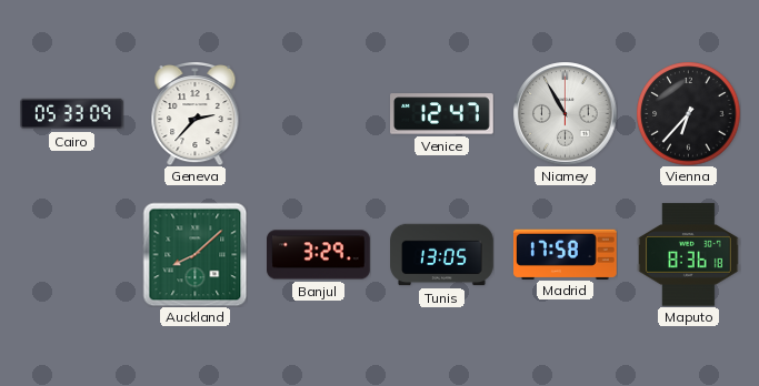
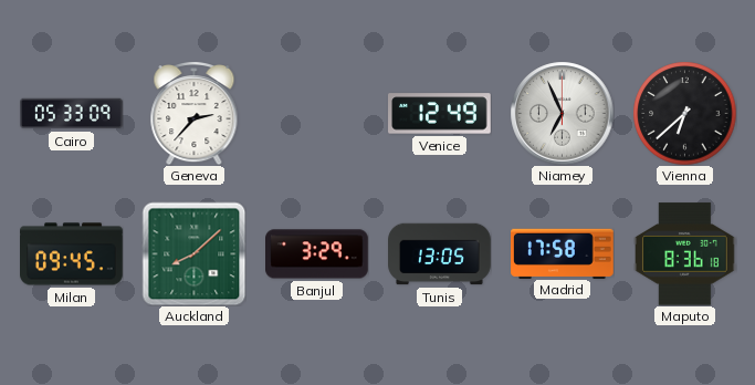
Venice: 12:47 -> 12:49
Niamey: 10:55 -> 6:56
Vienna: 6:37 -> 6:38
Milan: none -> 09:45
